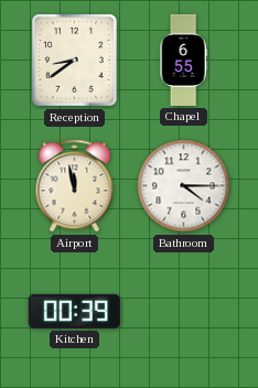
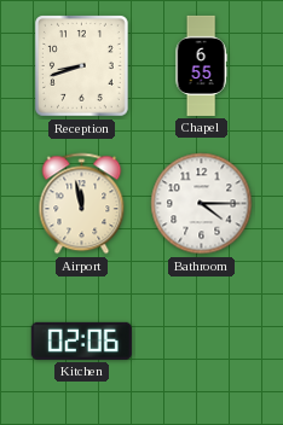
Reception: 8:39 -> 8:42
Kitchen: 00:39 -> 02:06
